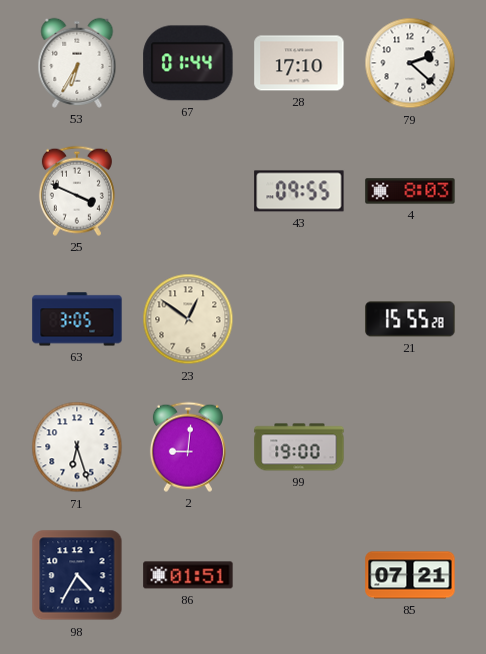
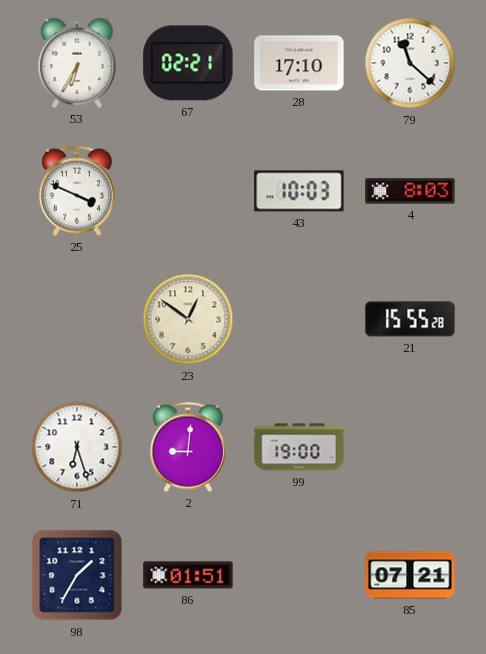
67: 01:44 -> 02:21
79: 2:22 -> 11:22
43: 09:55 -> 10:03
63: 3:05 -> none
98: 4:35 -> 1:35
